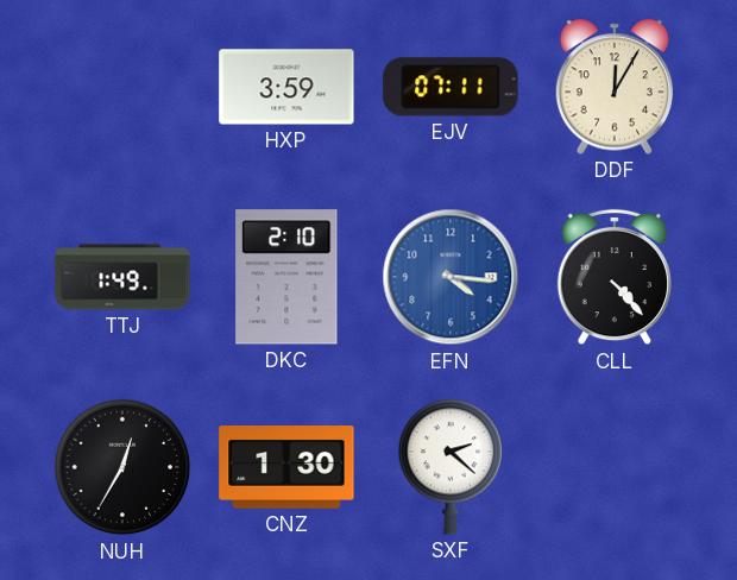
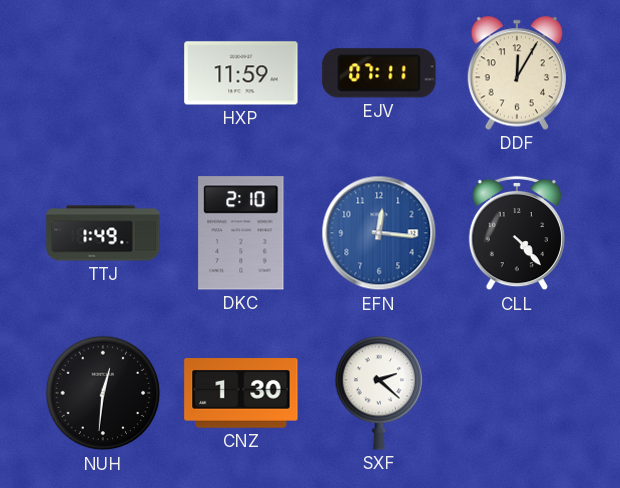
HXP: 3:59 -> 11:59
EFN: 4:16 -> 12:16
NUH: 12:35 -> 12:31
